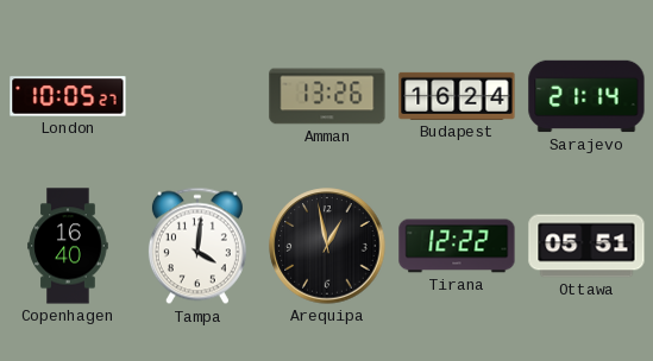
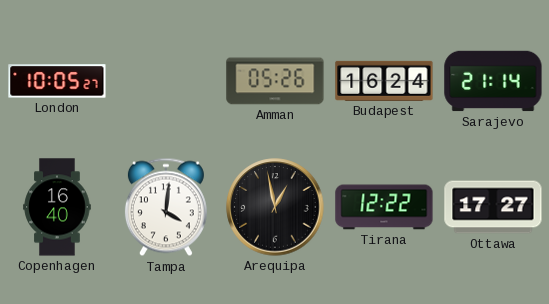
Amman: 13:26 -> 05:26
Ottawa: 05:51 -> 17:27
